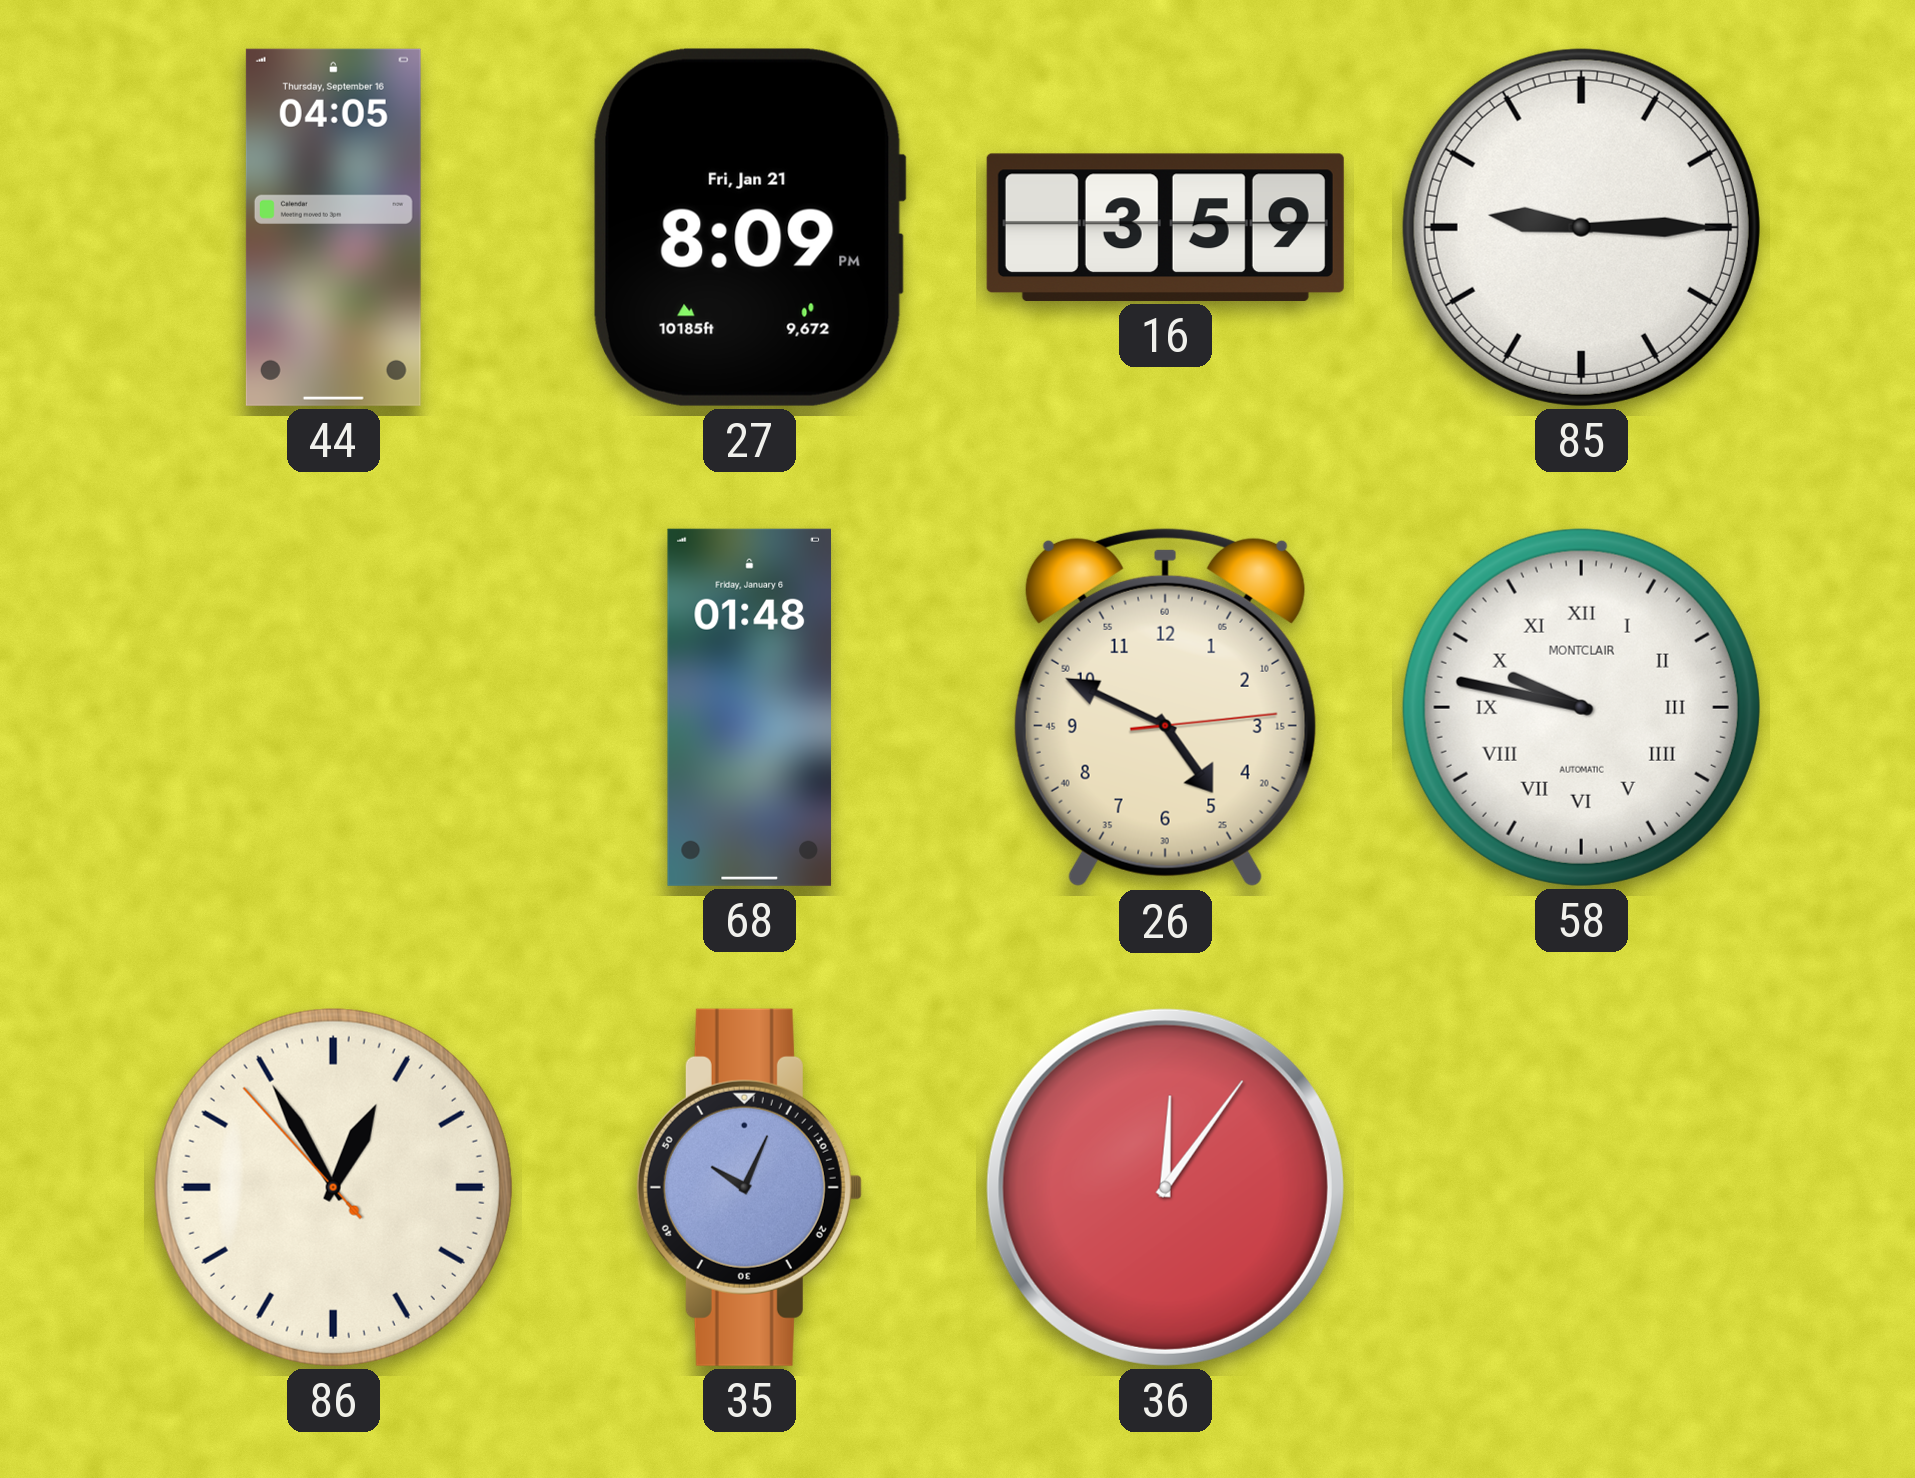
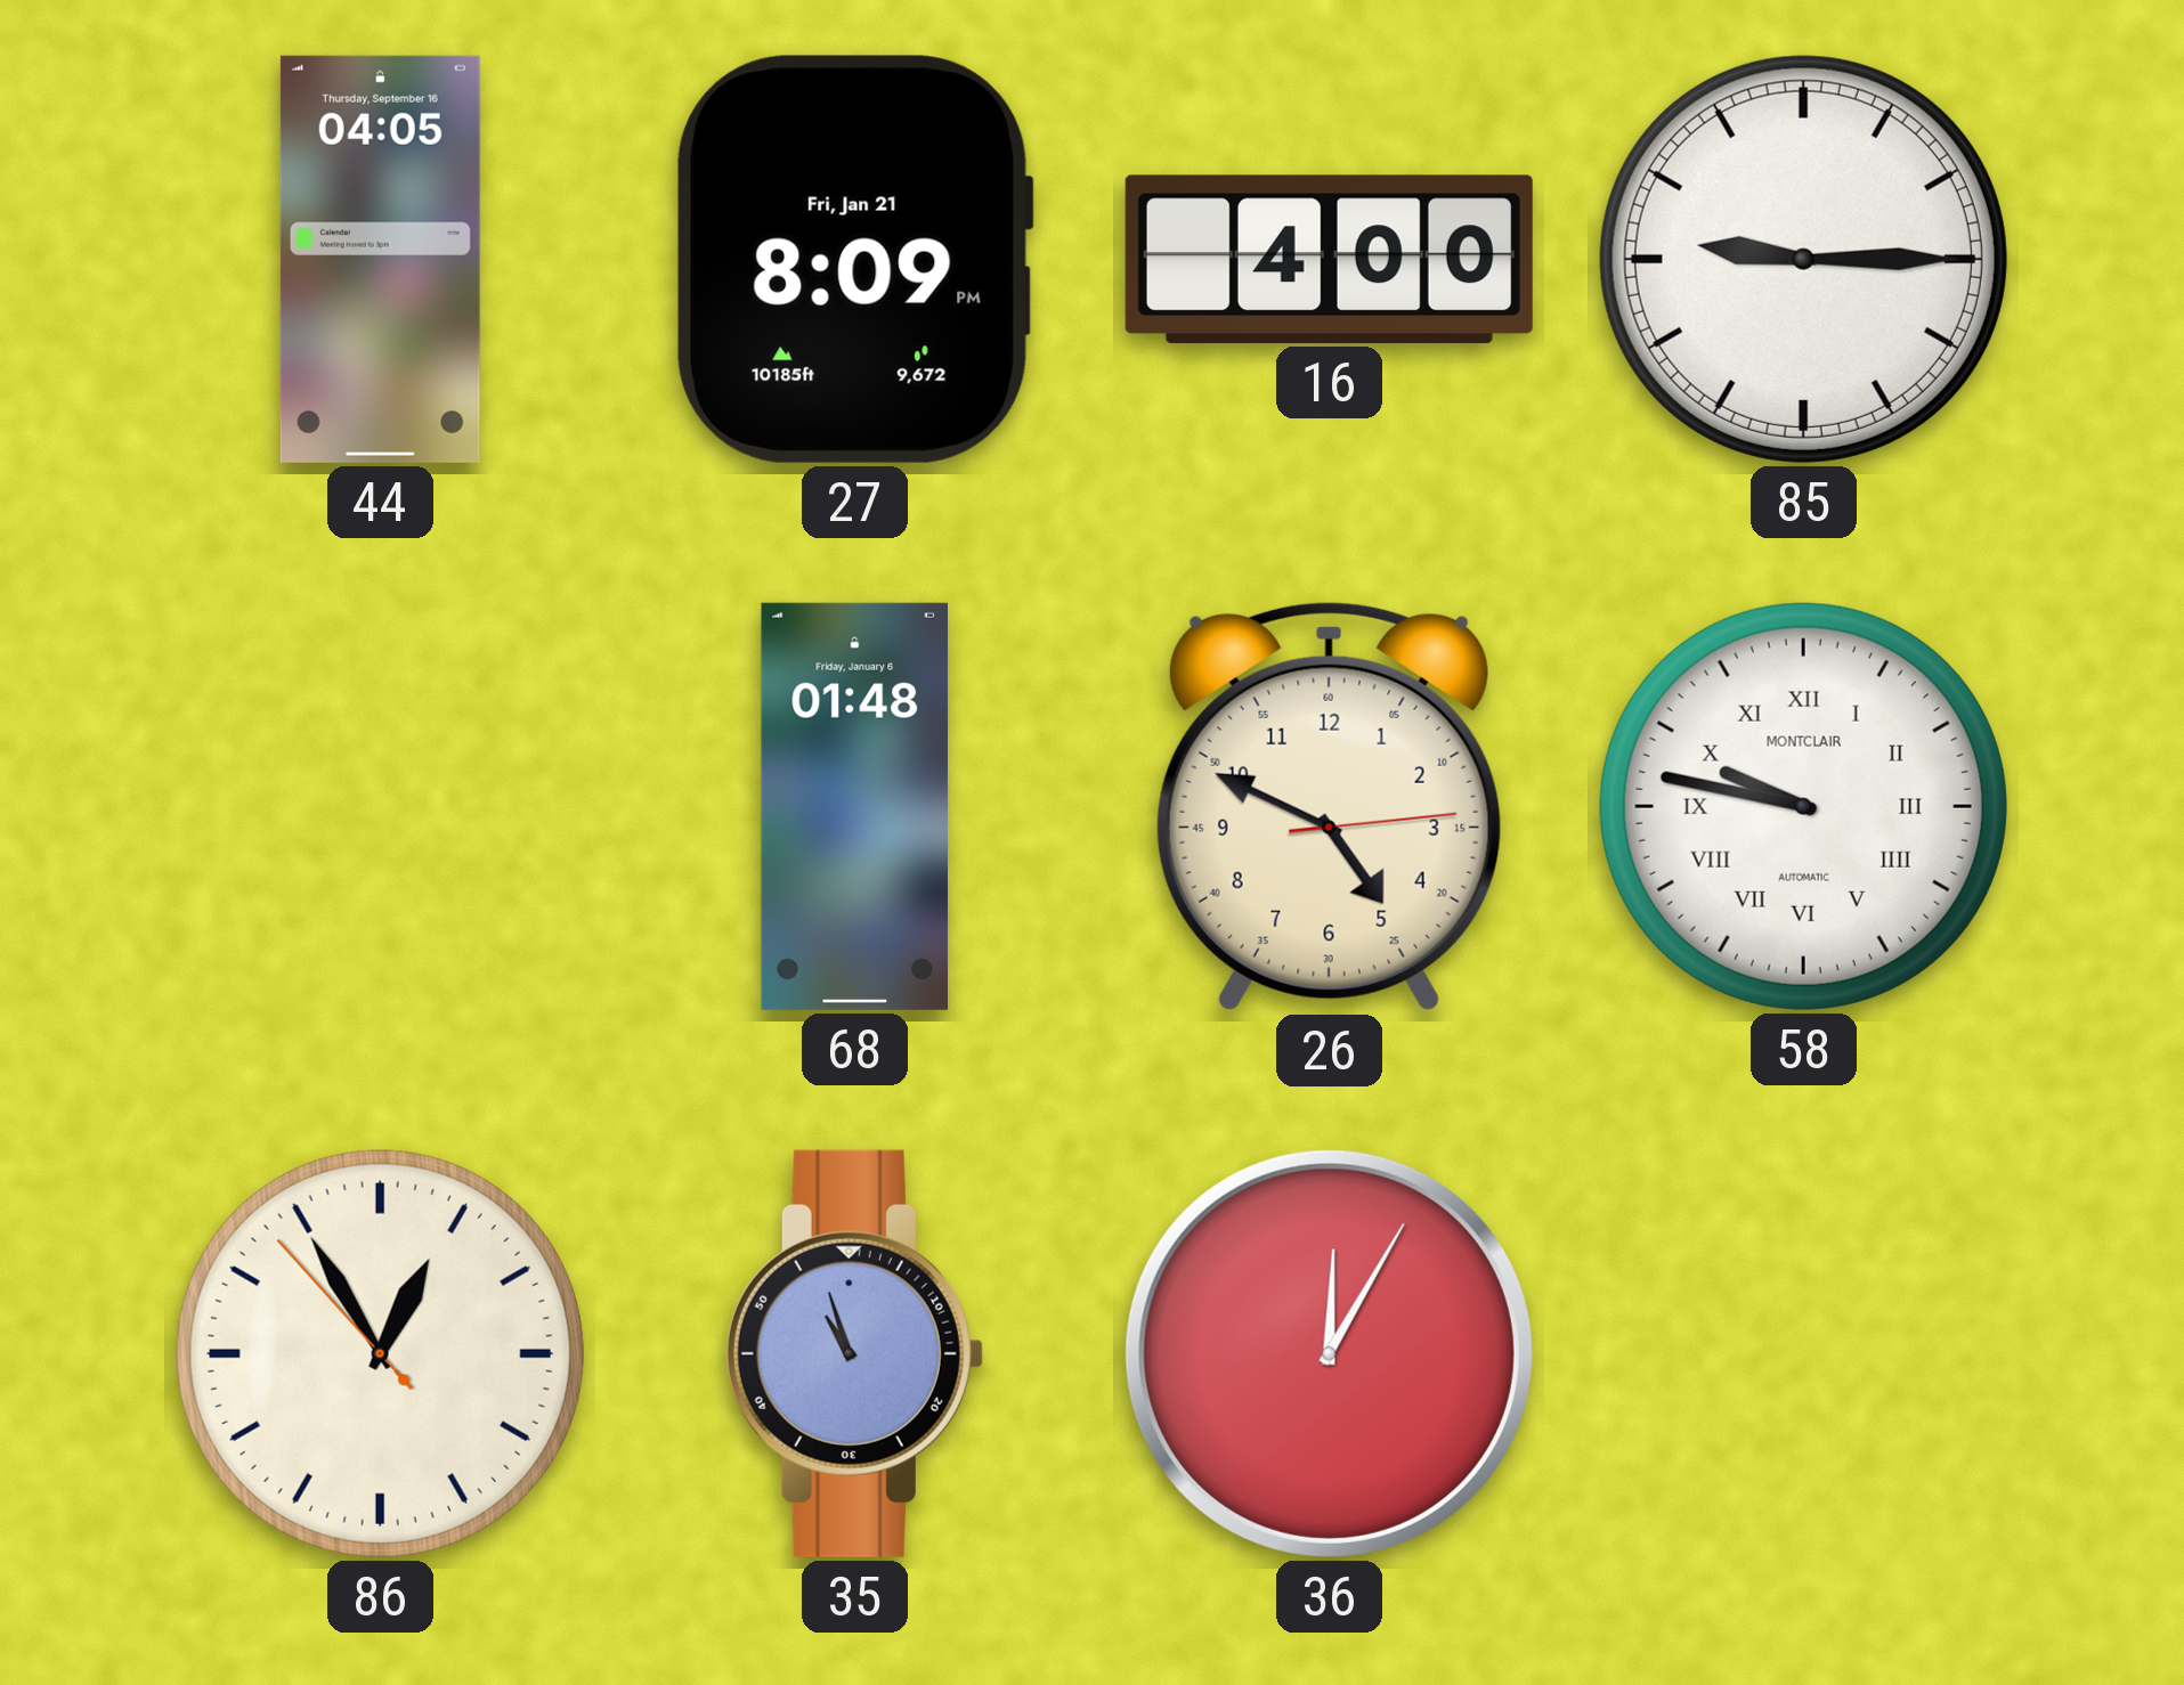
16: 3:59 -> 4:00
35: 10:04 -> 10:57
36: 12:06 -> 12:05
